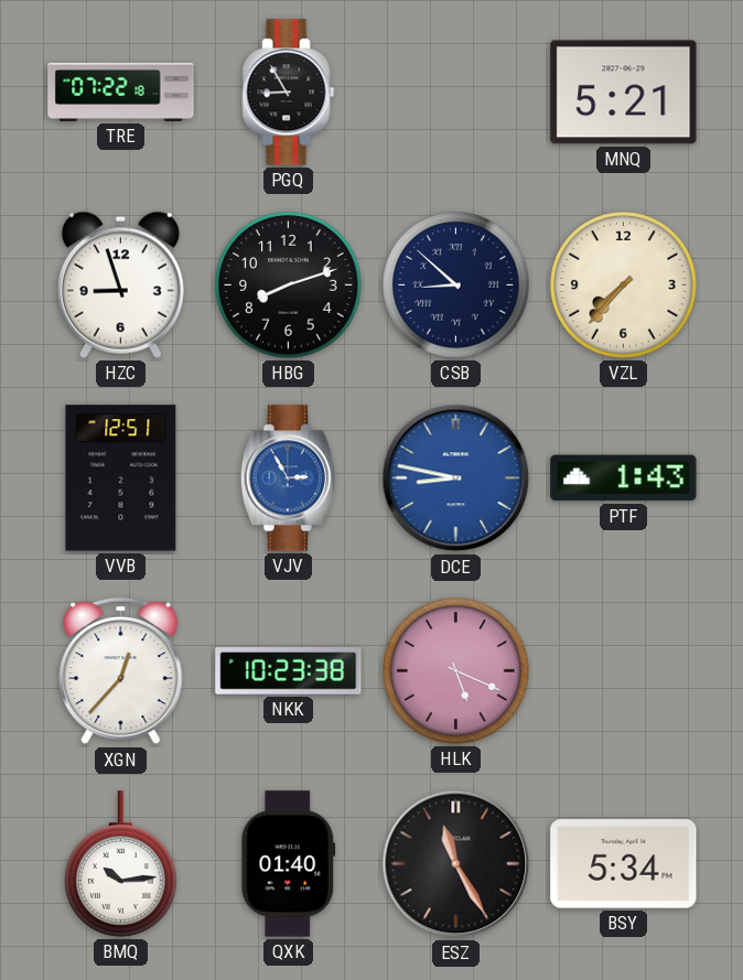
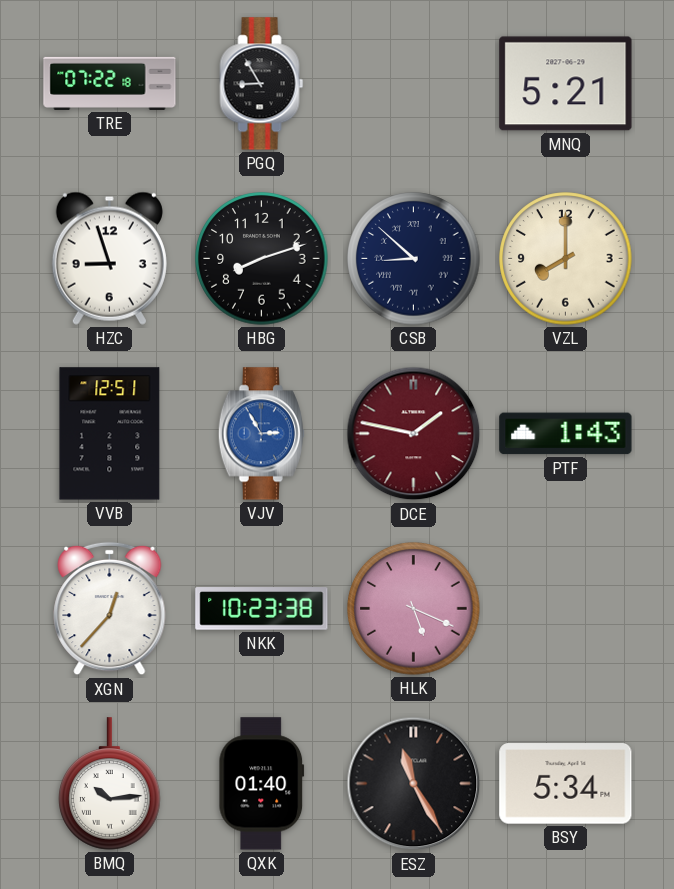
VZL: 7:37 -> 8:00
DCE: 8:47 -> 1:47
DCE dial: blue -> burgundy
